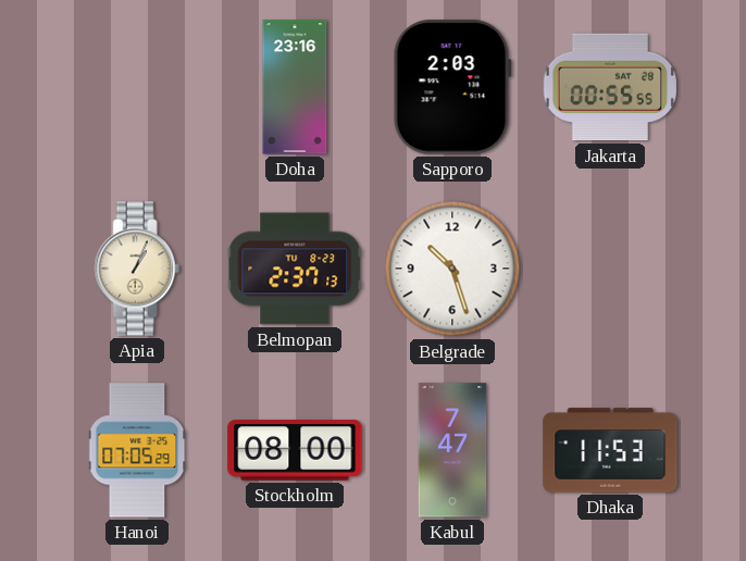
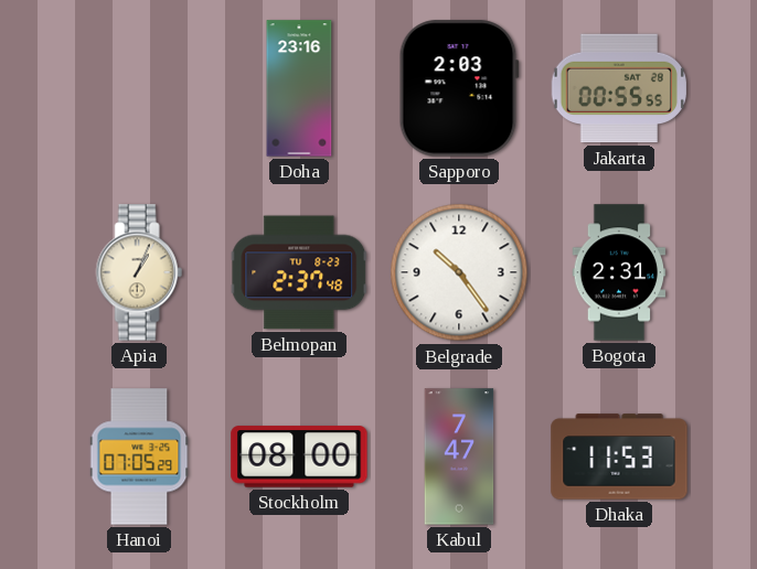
Belmopan: 2:37:13 -> 2:37:48
Belgrade: 10:27 -> 10:24
Bogota: none -> 2:31
